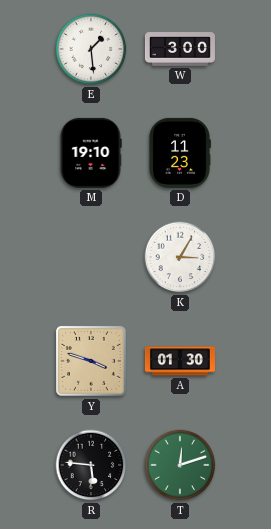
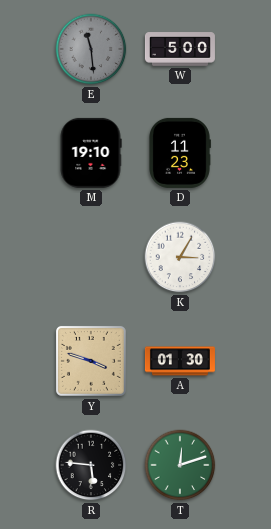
E: 1:29 -> 11:29
E dial: white -> grey
W: 3:00 -> 5:00
